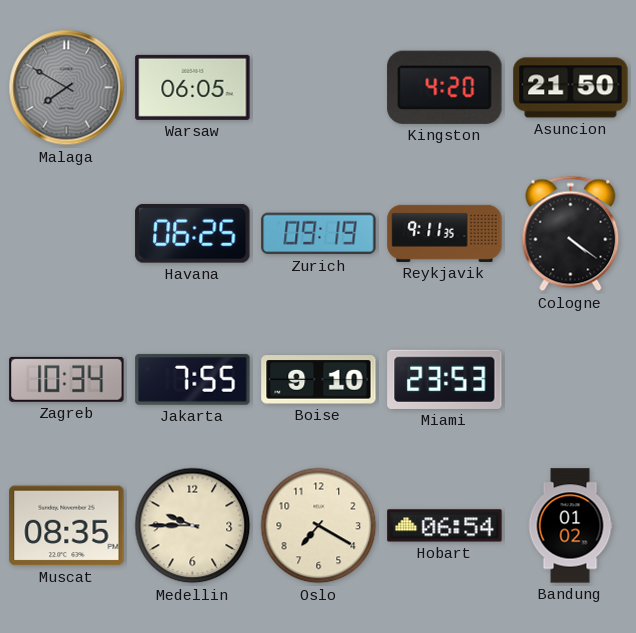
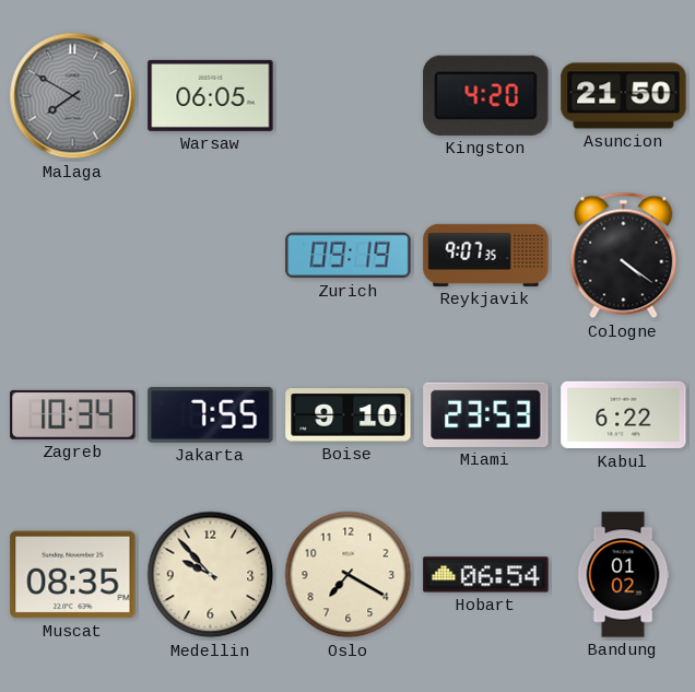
Havana: 06:25 -> none
Reykjavik: 9:11 -> 9:07
Kabul: none -> 6:22
Medellin: 9:45 -> 9:53
